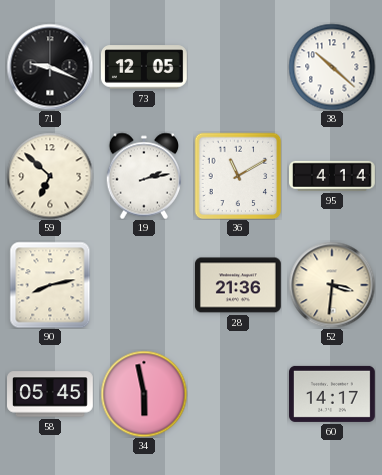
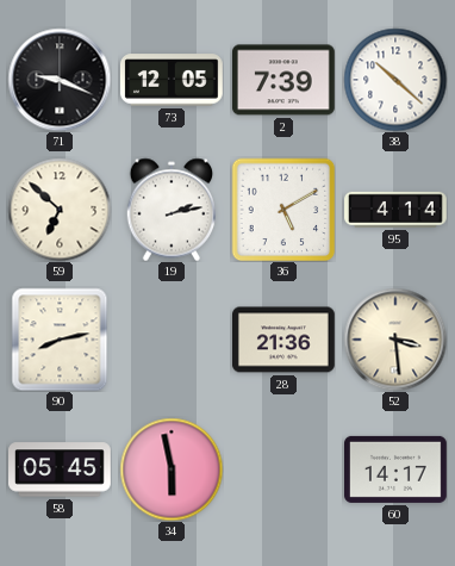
2: none -> 7:39
36: 11:10 -> 5:10
52: 3:31 -> 3:29
